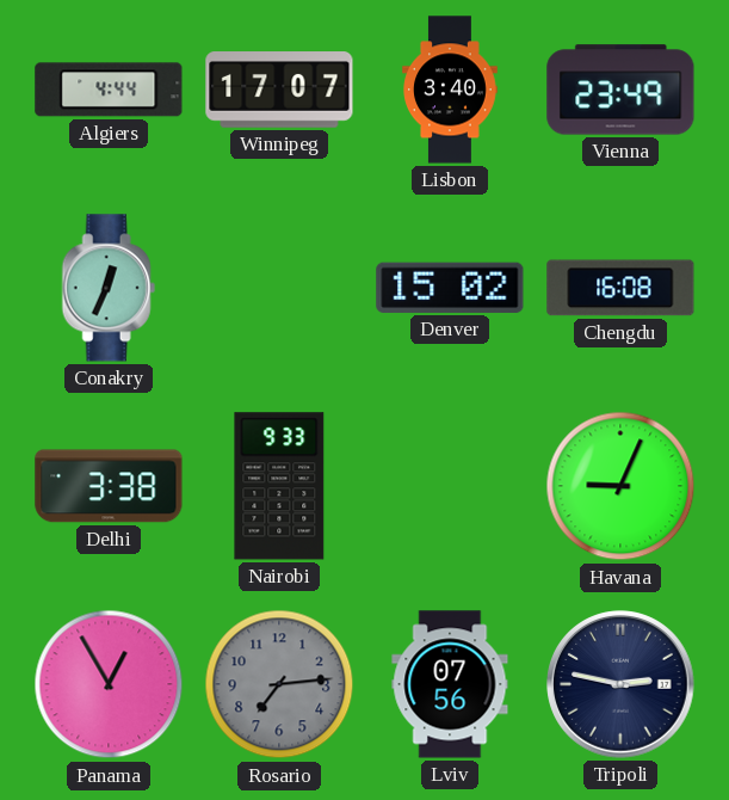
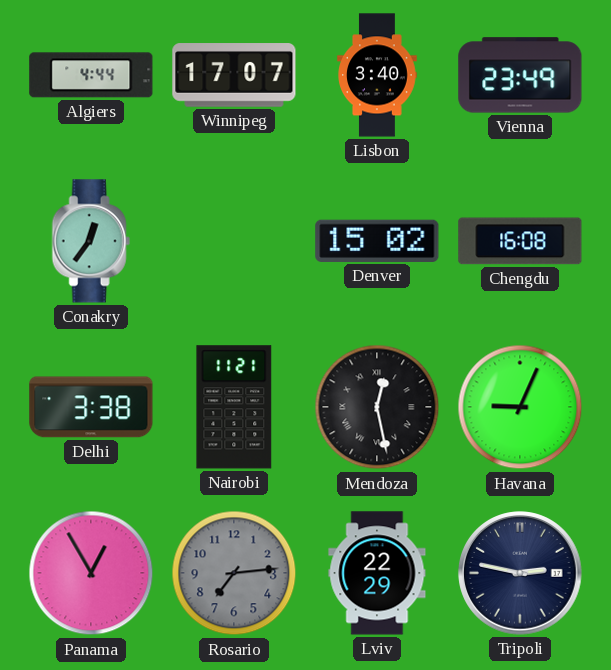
Conakry: 12:34 -> 12:36
Nairobi: 9:33 -> 11:21
Mendoza: none -> 12:28
Lviv: 07:56 -> 22:29
